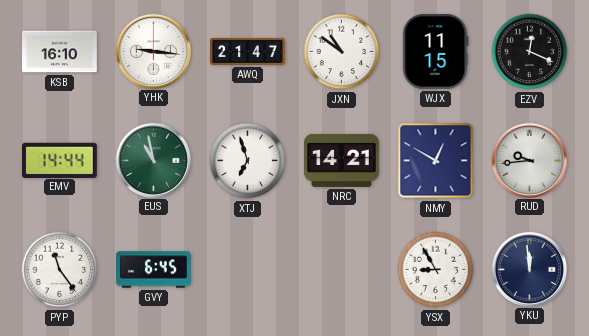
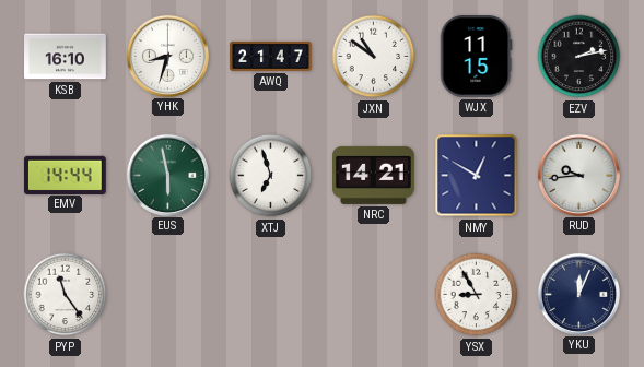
YHK: 9:16 -> 8:33
EZV: 12:19 -> 2:13
EUS: 10:58 -> 5:58
GVY: 6:45 -> none
YKU: 11:59 -> 12:04
